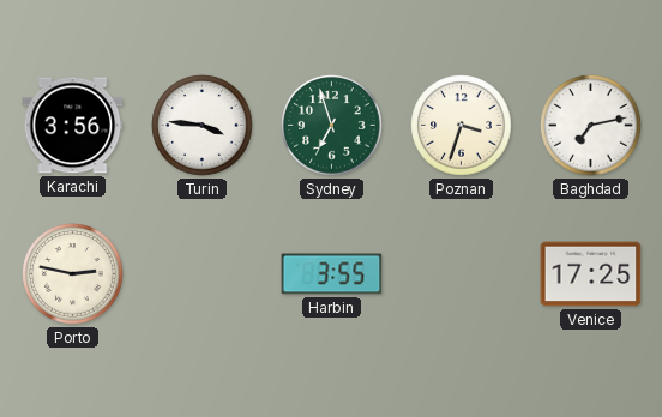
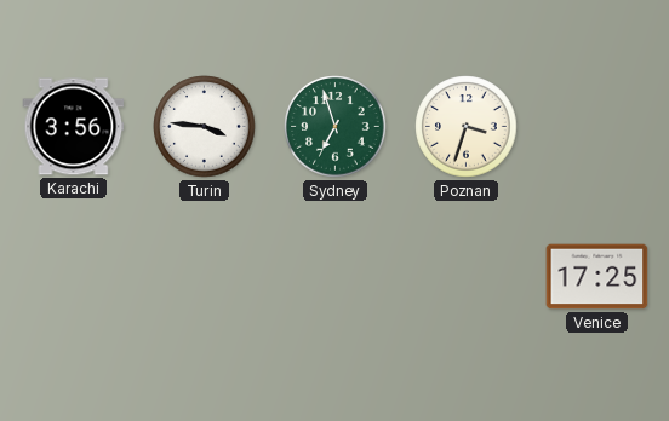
Baghdad: 7:13 -> none
Porto: 2:47 -> none
Harbin: 3:55 -> none
